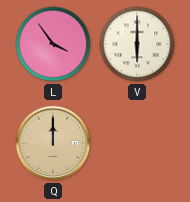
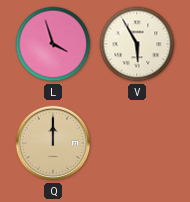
L: 3:54 -> 3:57
V: 6:00 -> 5:55
